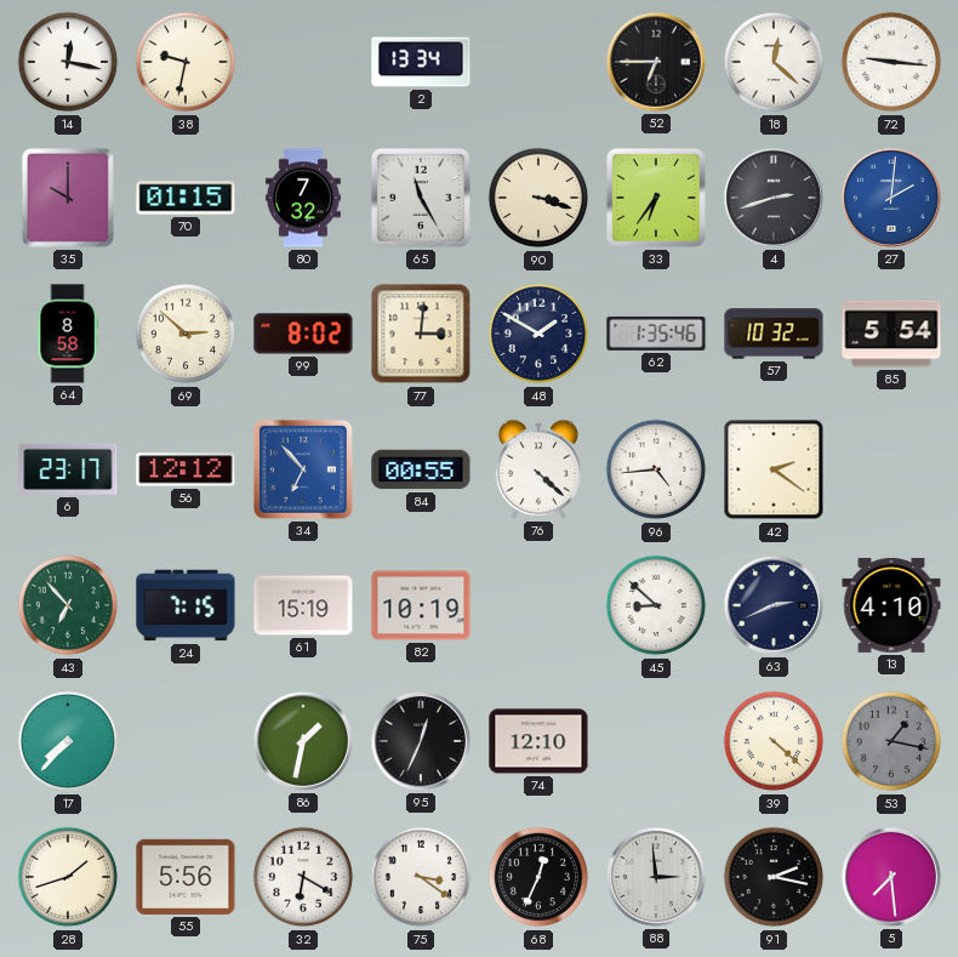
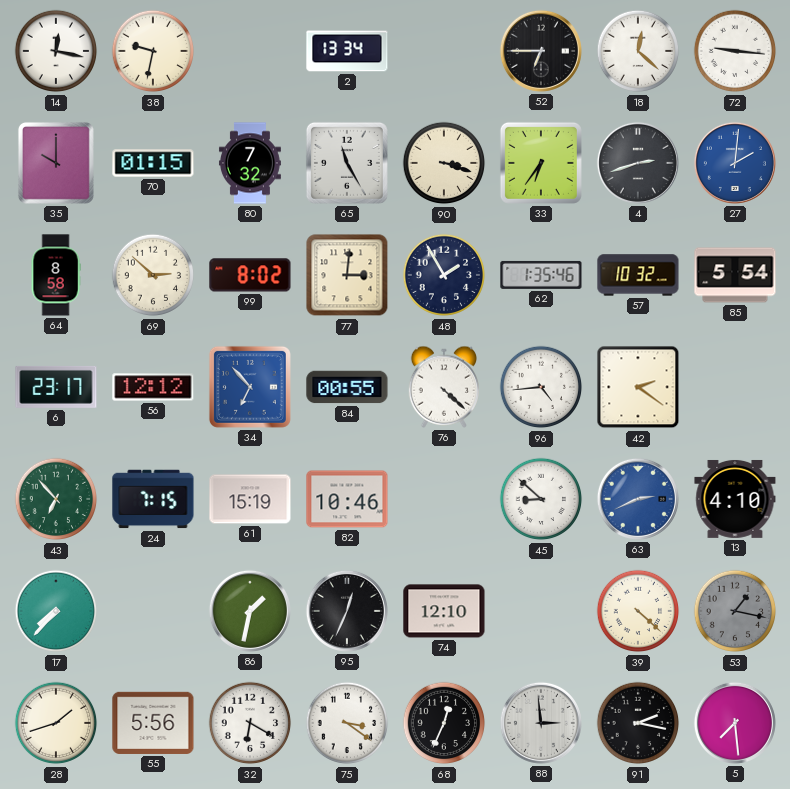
48: 1:50 -> 1:55
82: 10:19 -> 10:46
63 dial: navy -> blue
